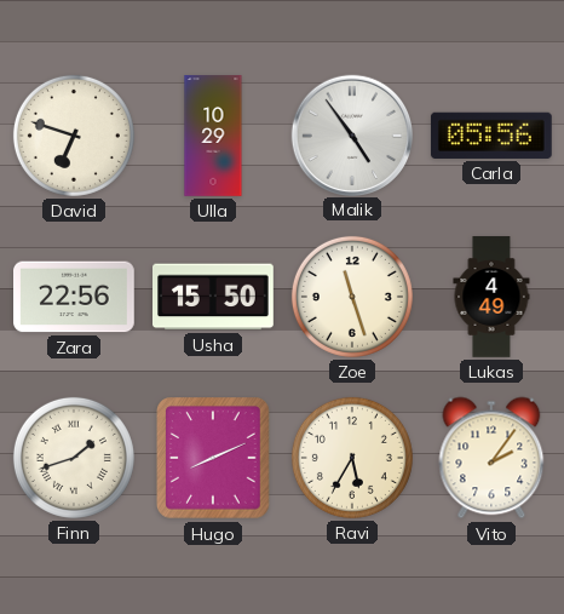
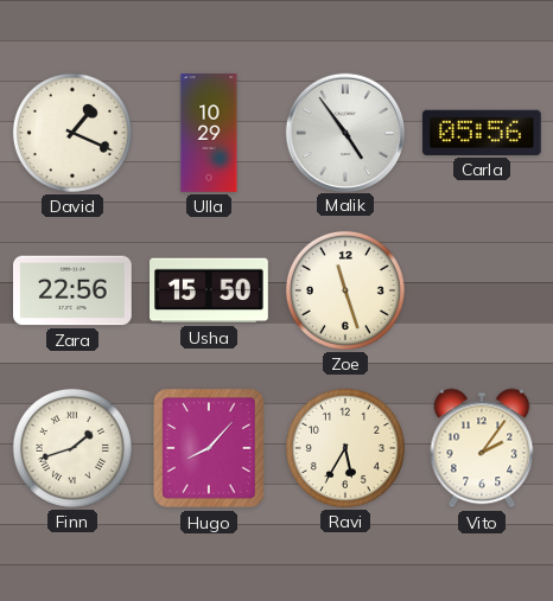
David: 6:48 -> 1:19
Lukas: 4:49 -> none
Hugo: 8:11 -> 8:07
